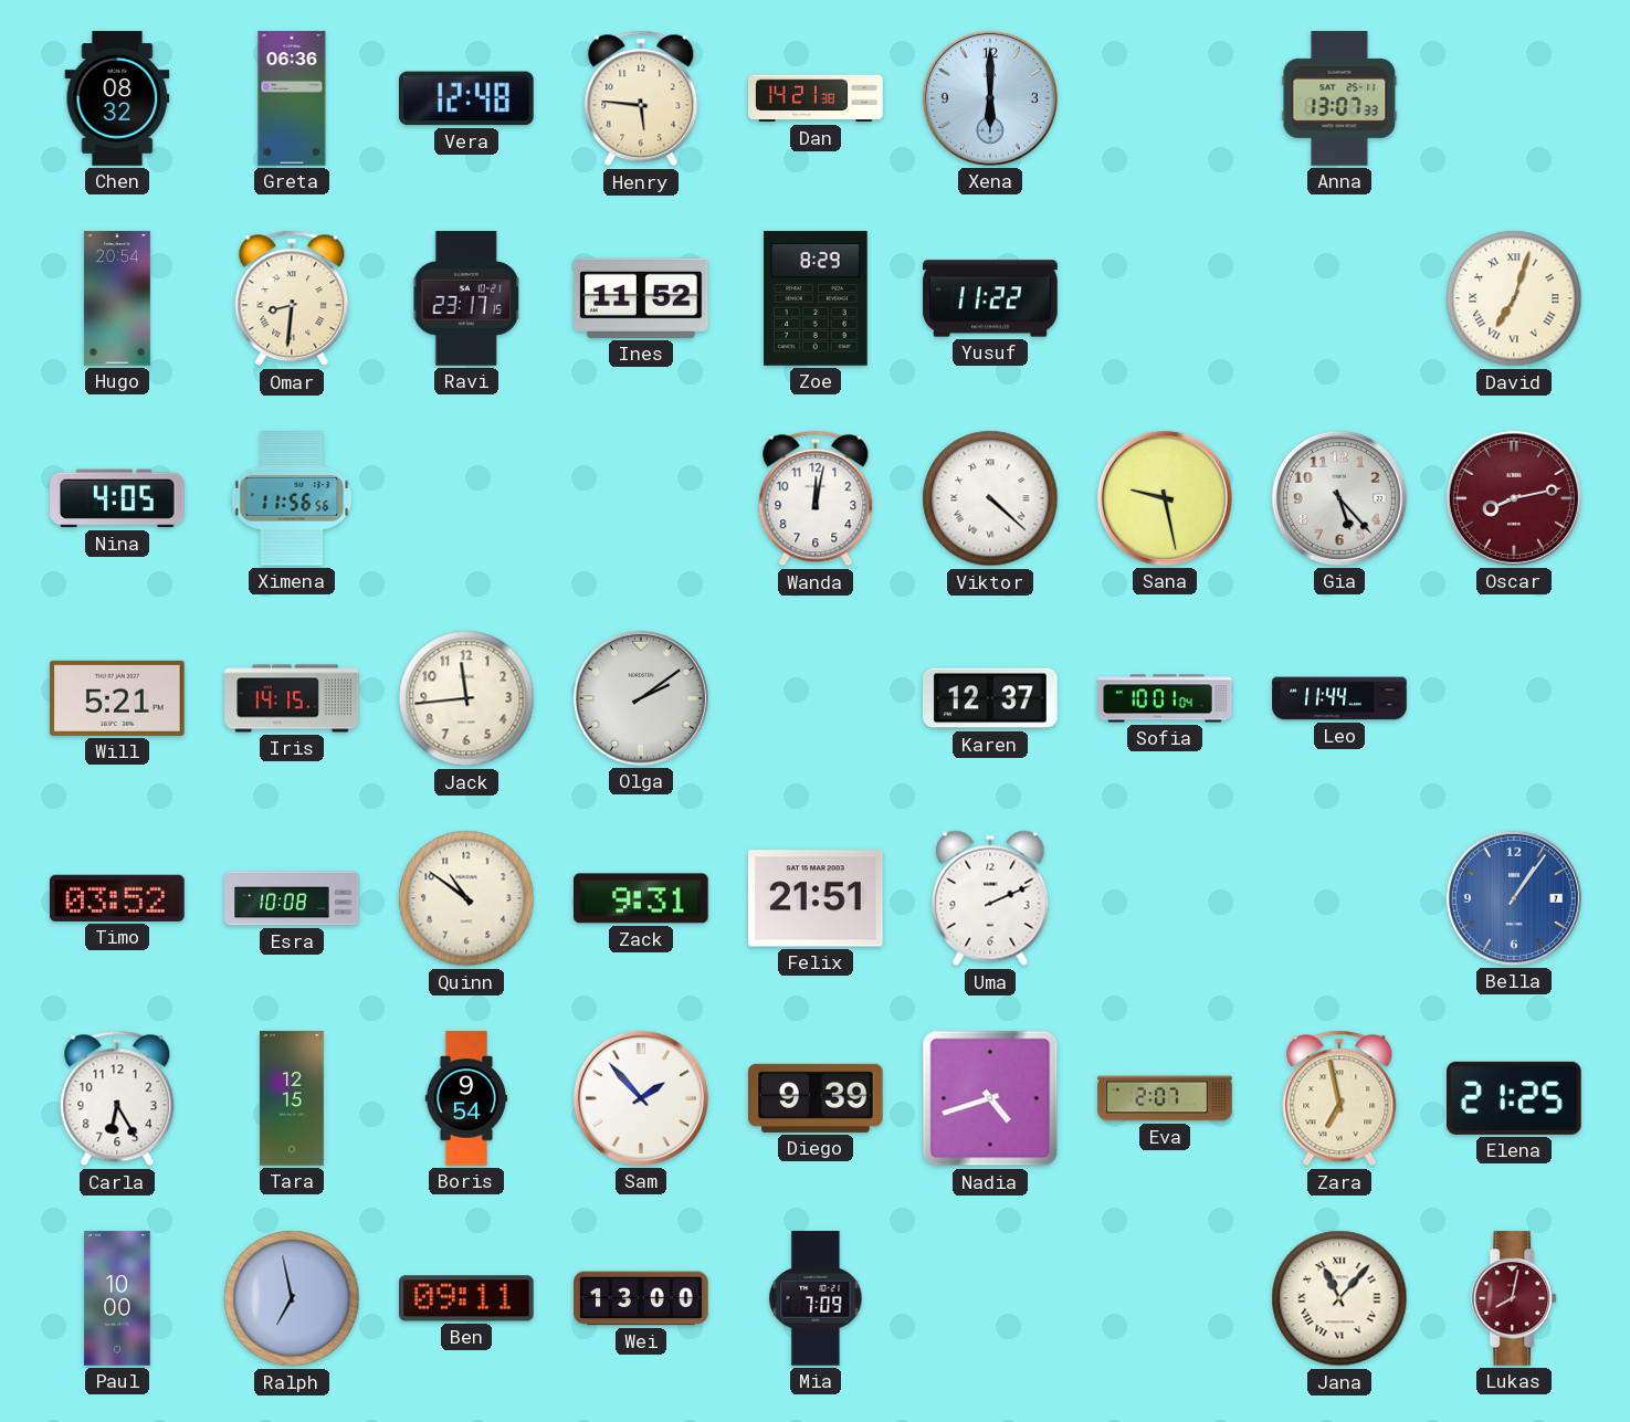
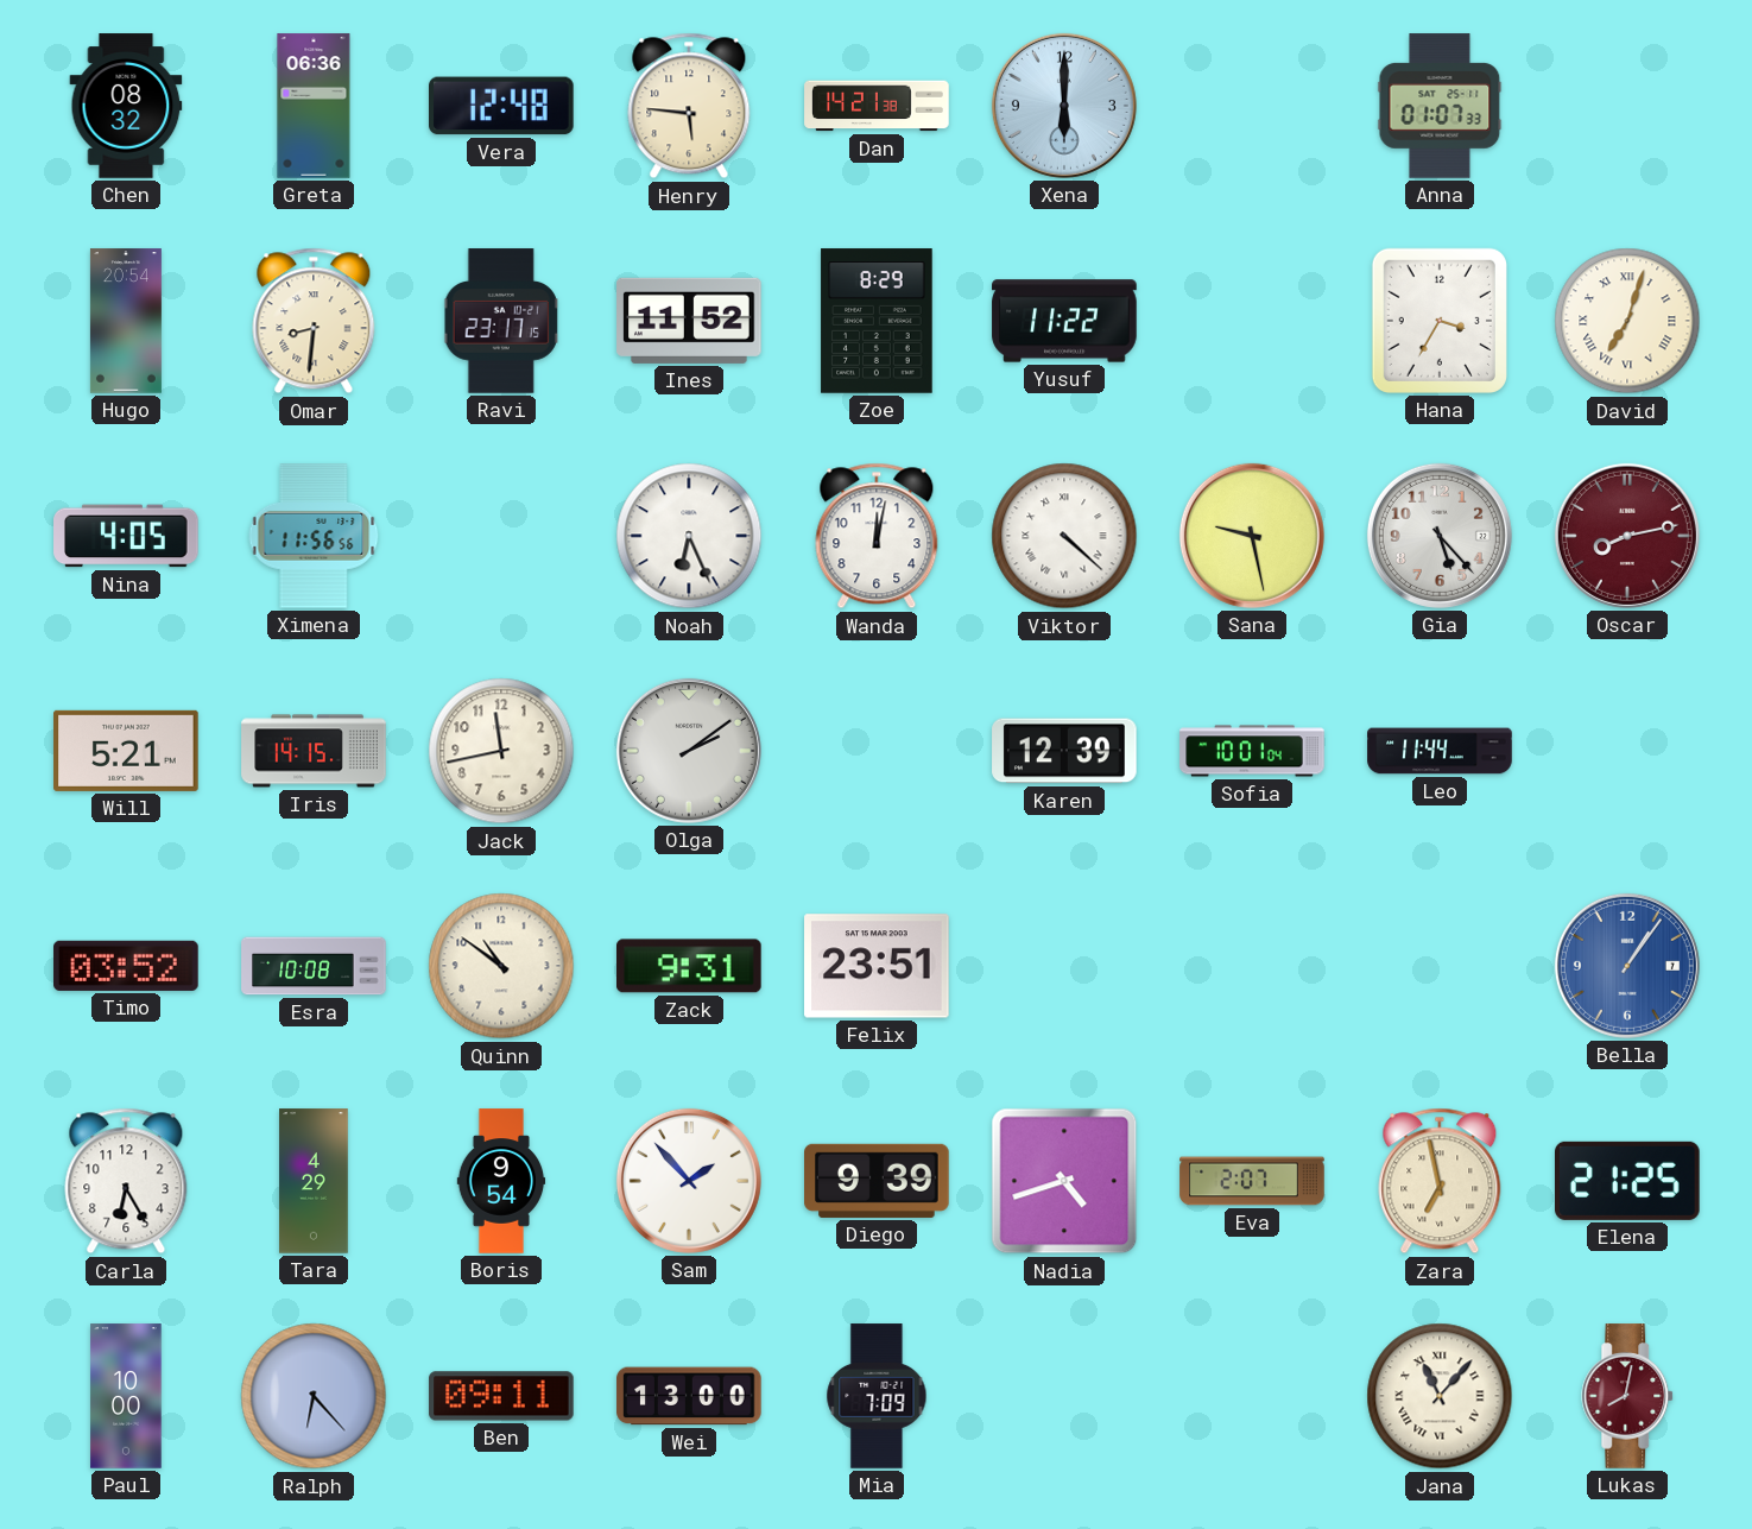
Anna: 13:07 -> 01:07
Hana: none -> 3:35
Noah: none -> 6:26
Jack: 11:44 -> 11:43
Karen: 12:37 -> 12:39
Felix: 21:51 -> 23:51
Uma: 2:11 -> none
Tara: 12:15 -> 4:29
Ralph: 6:58 -> 6:23
